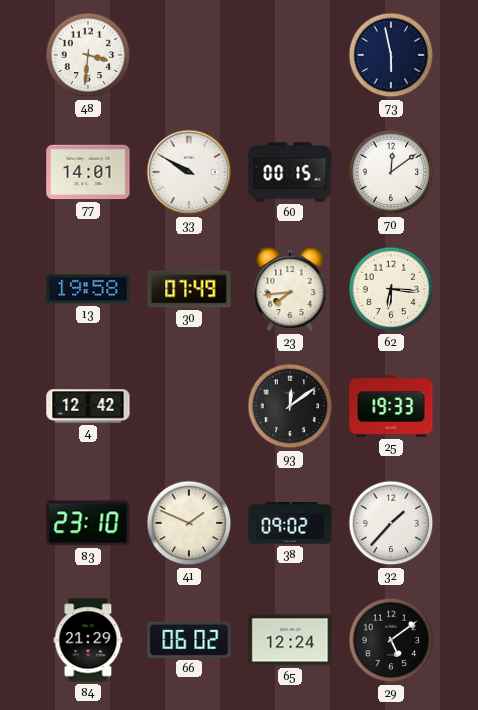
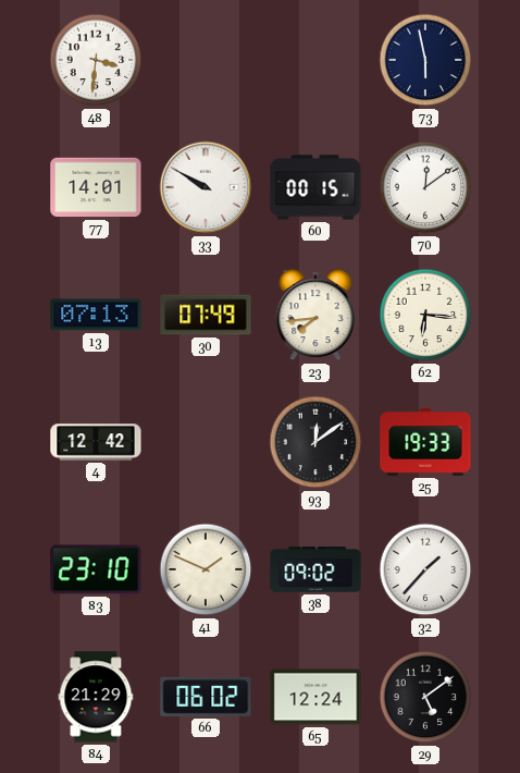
13: 19:58 -> 07:13
